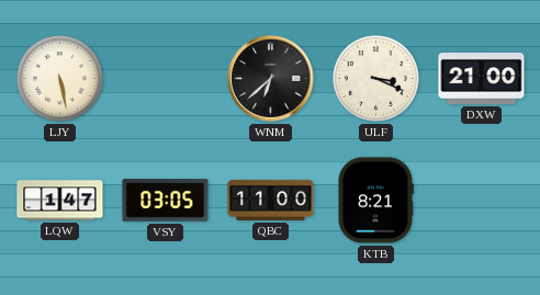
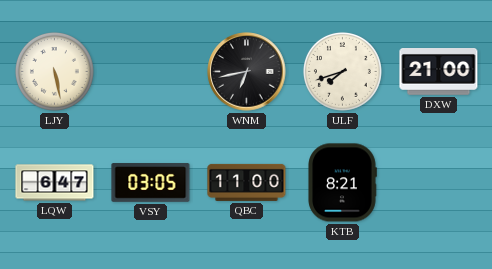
WNM: 6:38 -> 6:43
ULF: 3:19 -> 7:42
LQW: 1:47 -> 6:47
